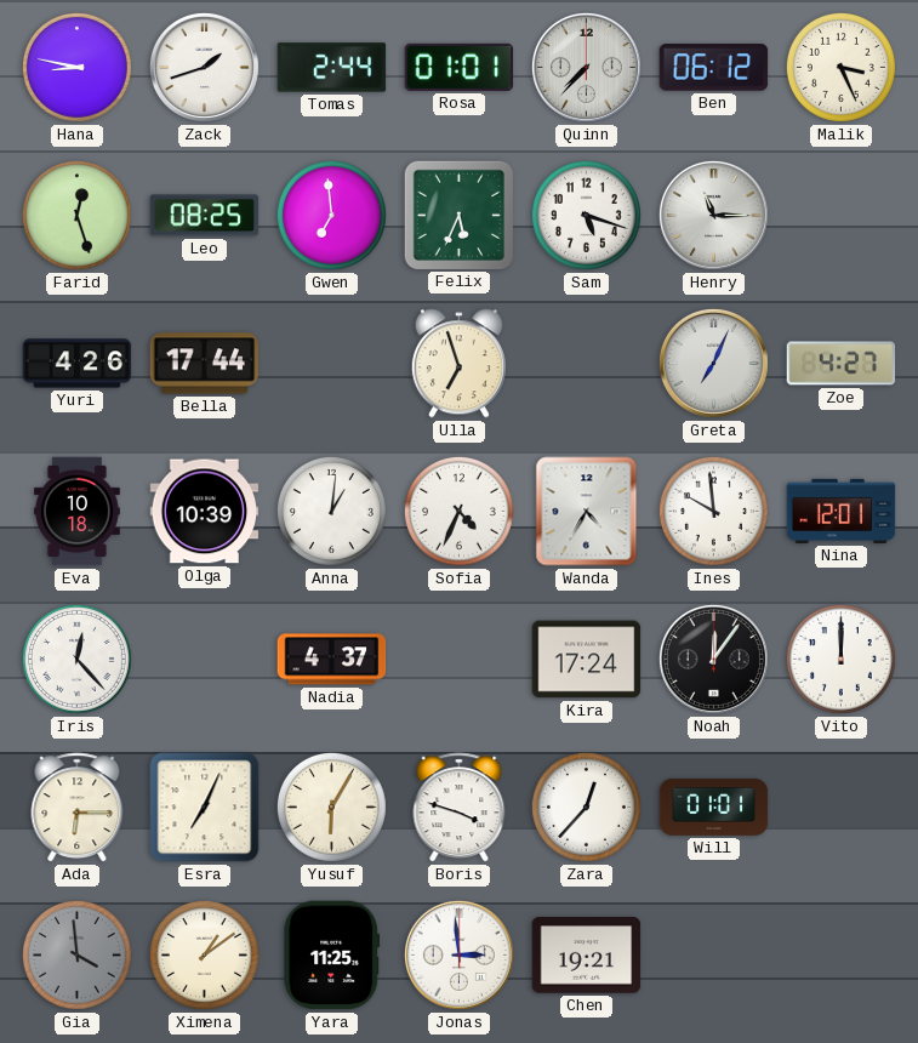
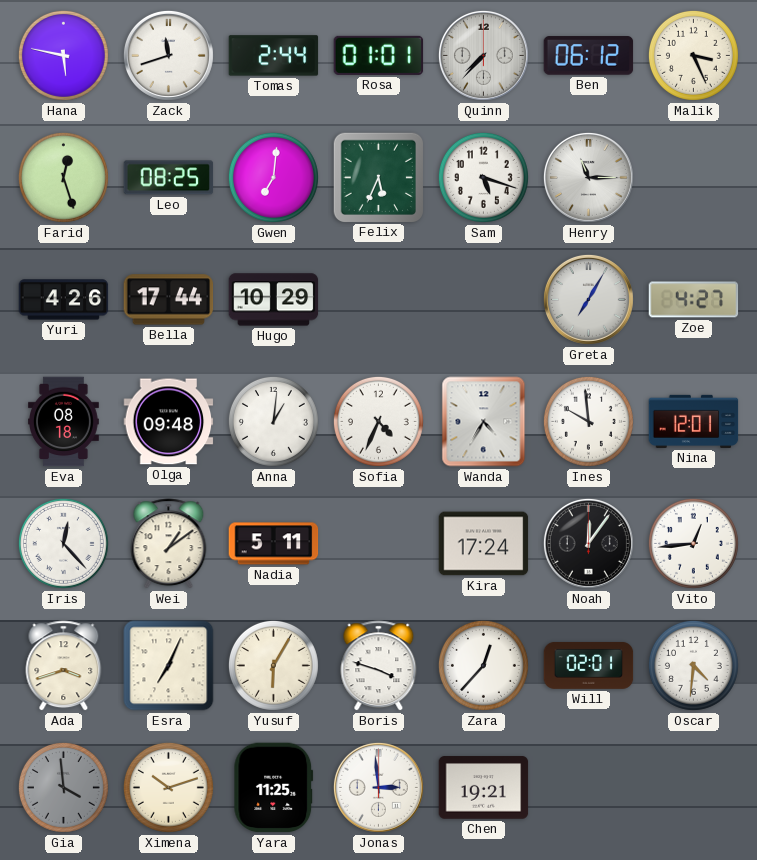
Hana: 8:47 -> 5:47
Zack: 1:42 -> 11:42
Gwen: 6:59 -> 7:01
Hugo: none -> 10:29
Ulla: 6:57 -> none
Greta: 7:04 -> 7:05
Eva: 10:18 -> 08:18
Olga: 10:39 -> 09:48
Wei: none -> 1:09
Nadia: 4:37 -> 5:11
Vito: 12:00 -> 12:44
Ada: 6:15 -> 3:42
Will: 01:01 -> 02:01
Oscar: none -> 4:31
Ximena: 1:09 -> 10:12
